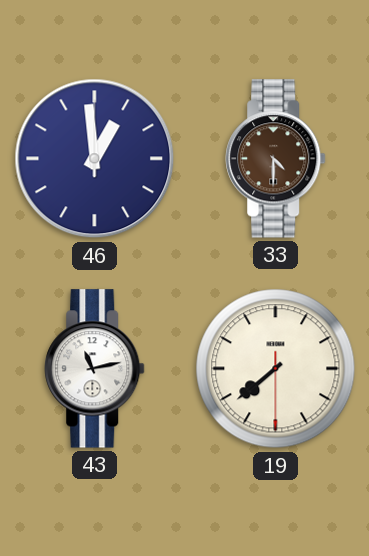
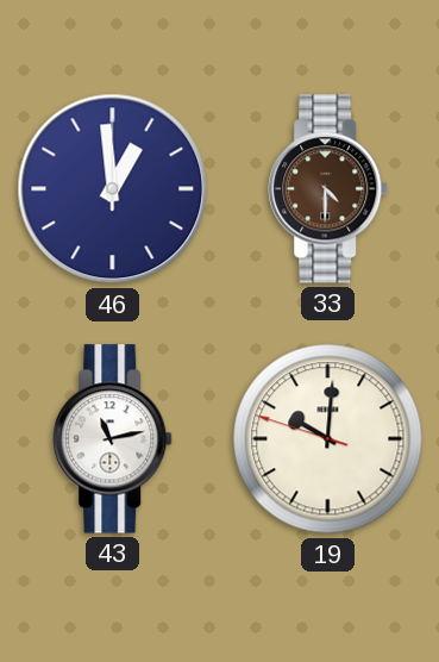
19: 7:38 -> 10:00
